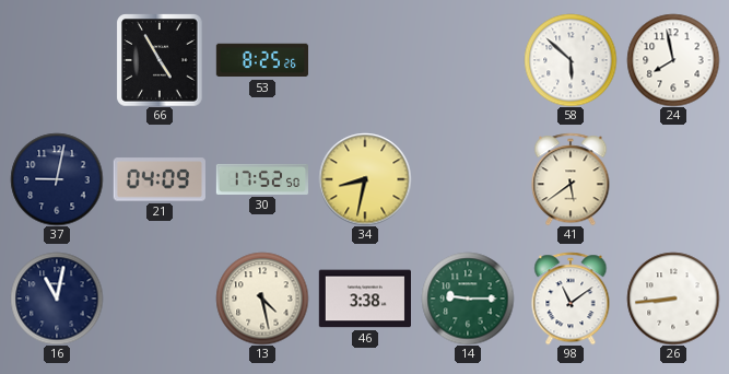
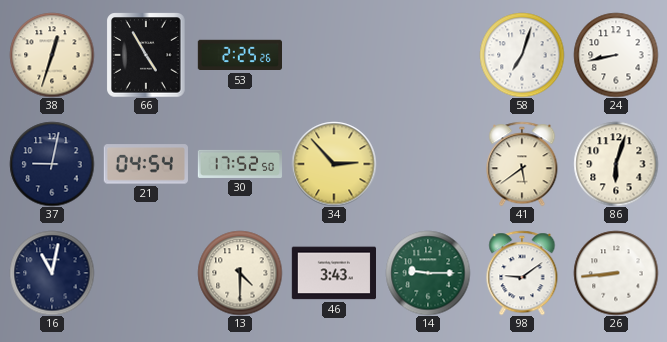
38: none -> 12:33
53: 8:25 -> 2:25
58: 5:52 -> 7:03
24: 7:58 -> 8:43
21: 04:09 -> 04:54
34: 8:32 -> 2:53
86: none -> 6:03
13: 4:28 -> 4:30
46: 3:38 -> 3:43
98: 11:09 -> 9:09
